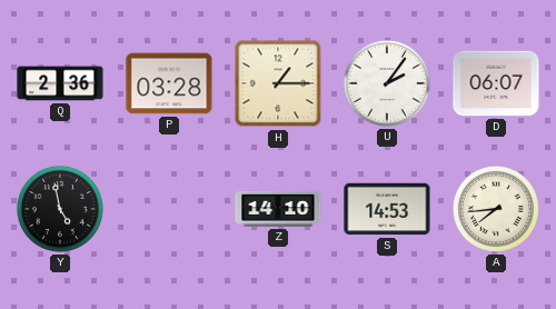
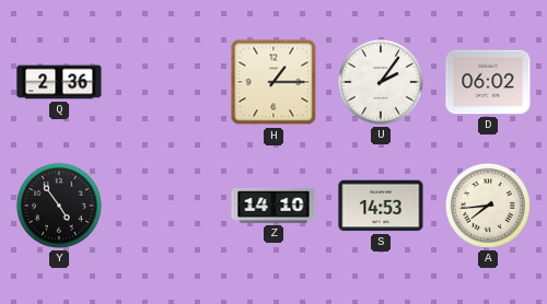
P: 03:28 -> none
D: 06:07 -> 06:02
Y: 4:58 -> 4:54
